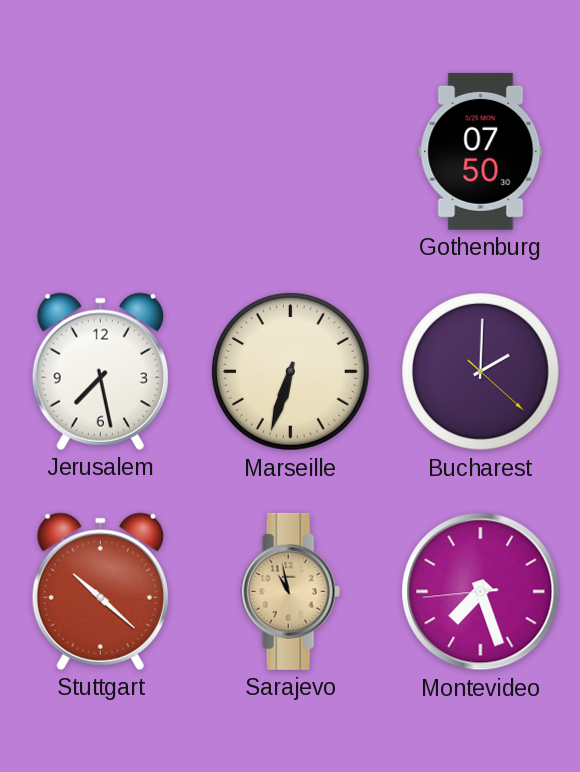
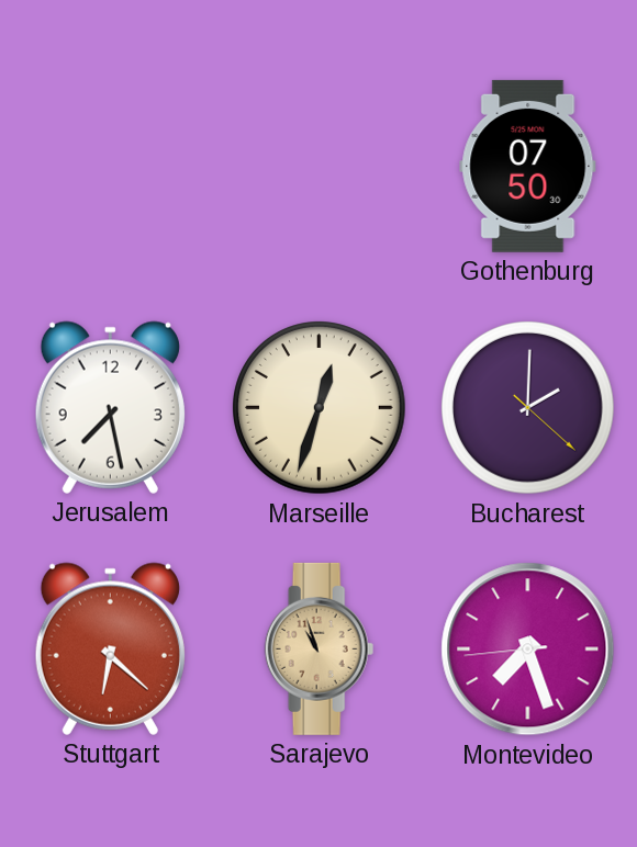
Marseille: 6:33 -> 12:33
Stuttgart: 10:22 -> 6:22
Sarajevo: 10:58 -> 10:57
